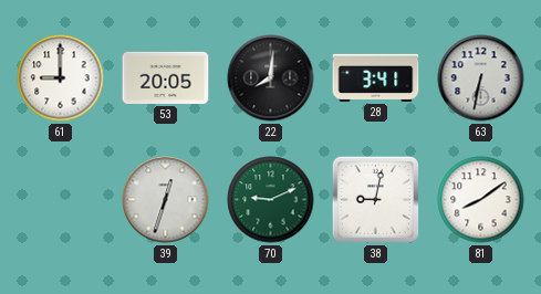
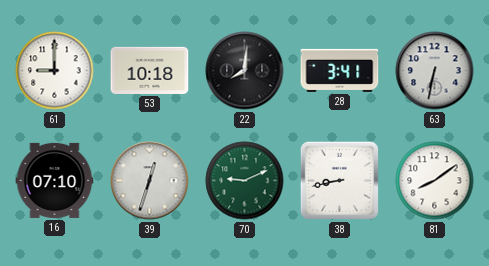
53: 20:05 -> 10:18
16: none -> 07:10
38: 9:02 -> 8:43
